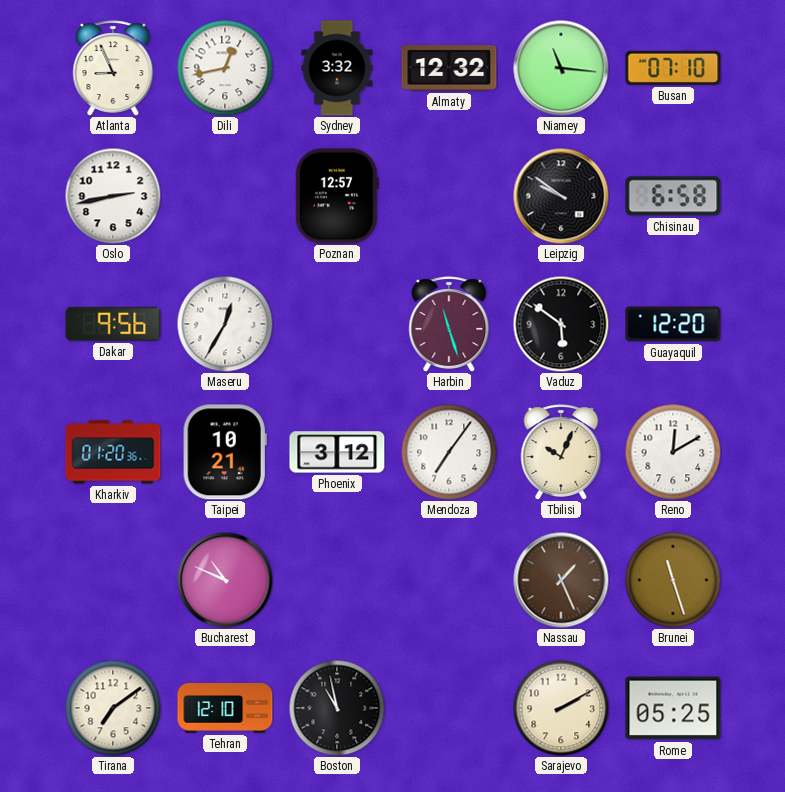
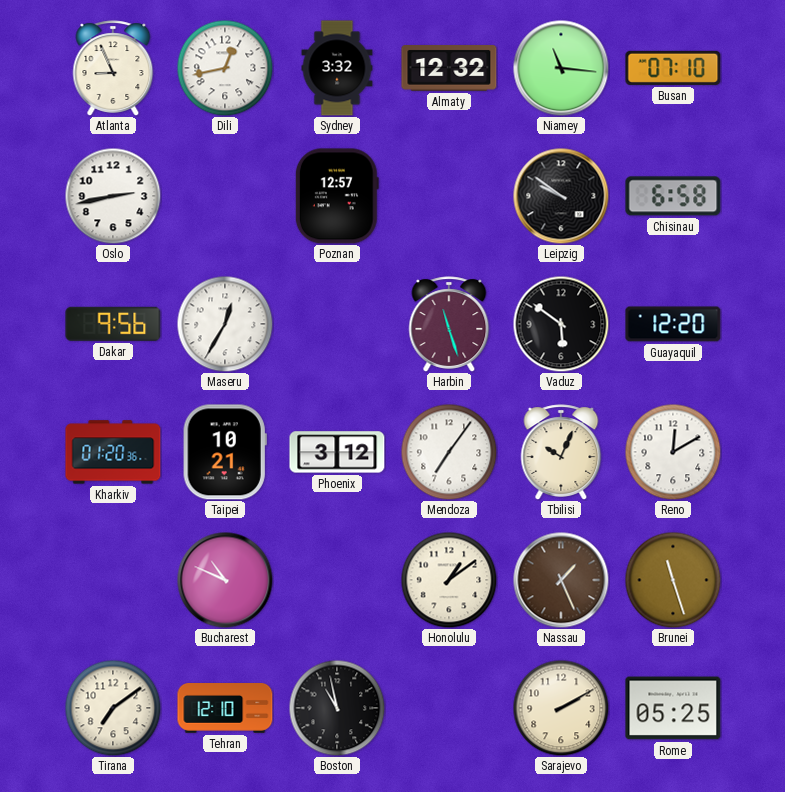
Honolulu: none -> 1:09
